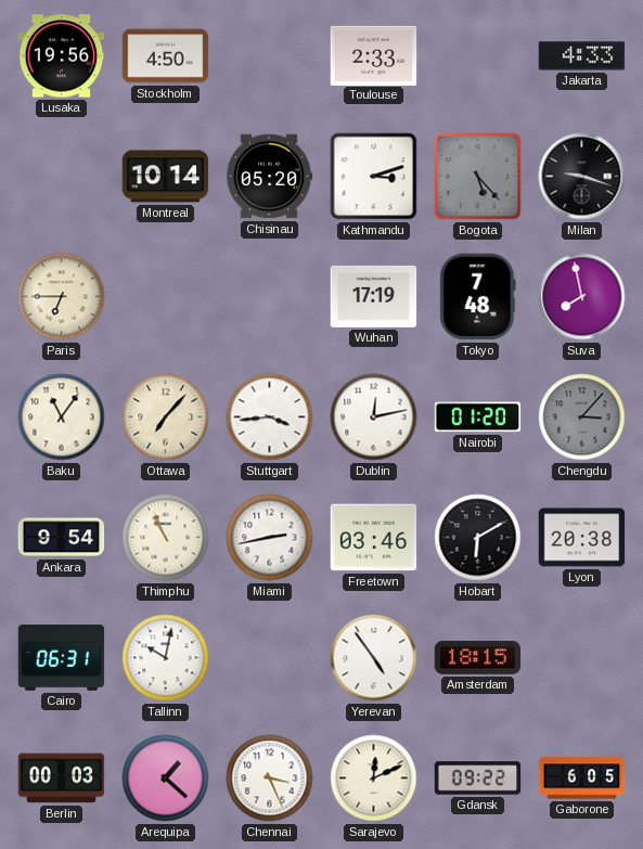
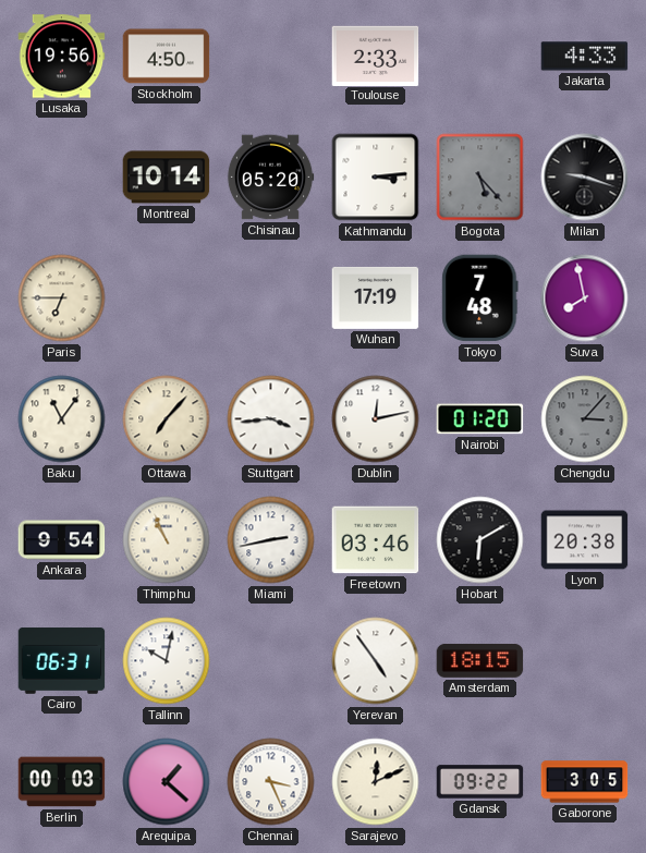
Kathmandu: 3:12 -> 3:14
Gaborone: 6:05 -> 3:05
